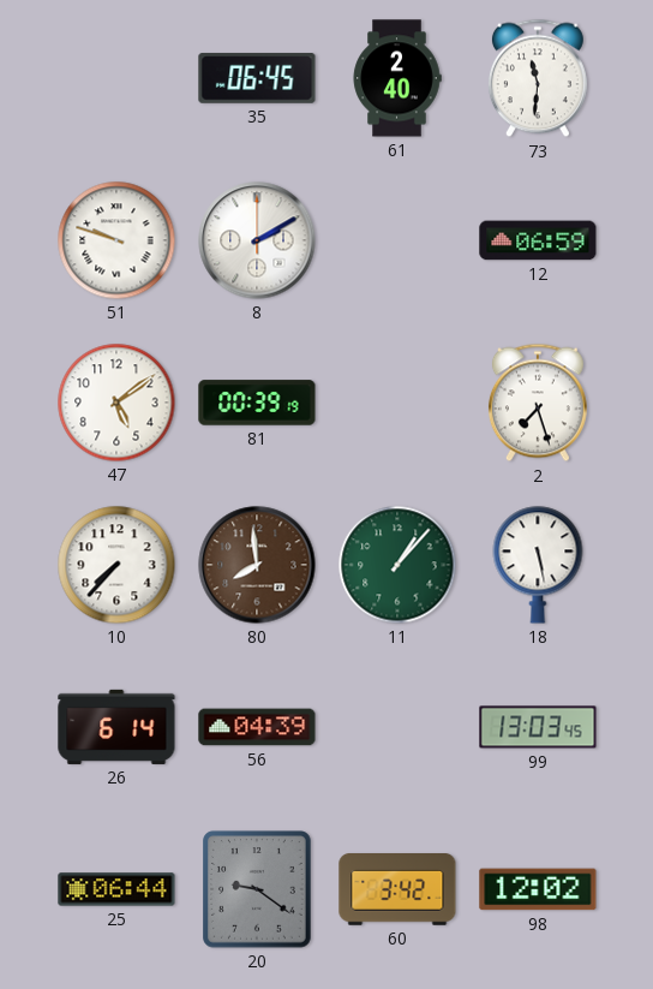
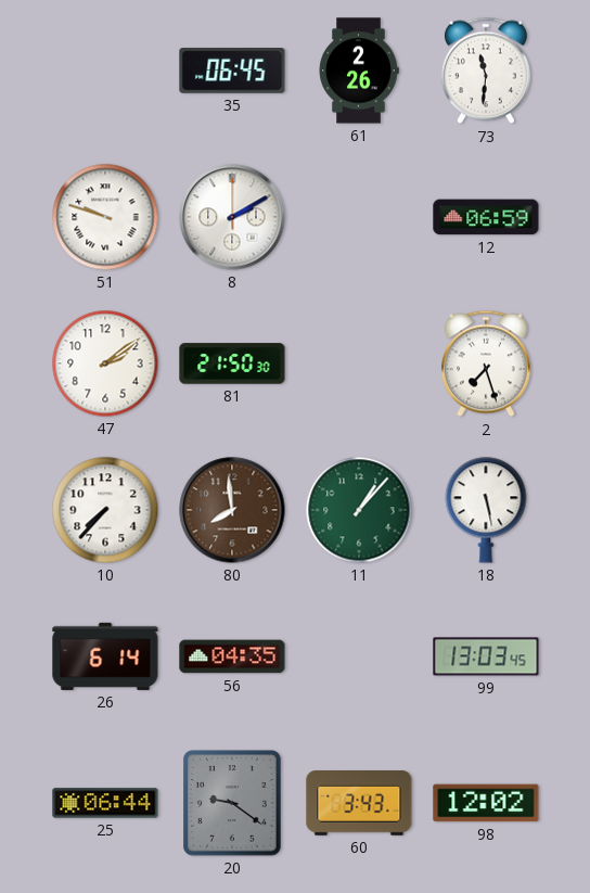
61: 2:40 -> 2:26
47: 5:09 -> 2:09
81: 00:39 -> 21:50
56: 04:39 -> 04:35
60: 3:42 -> 3:43
